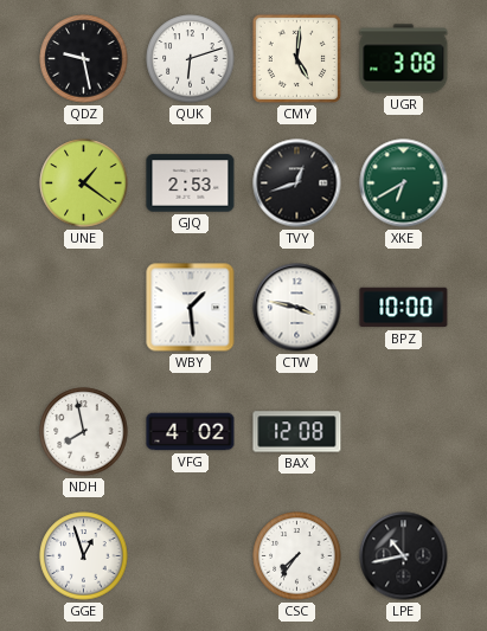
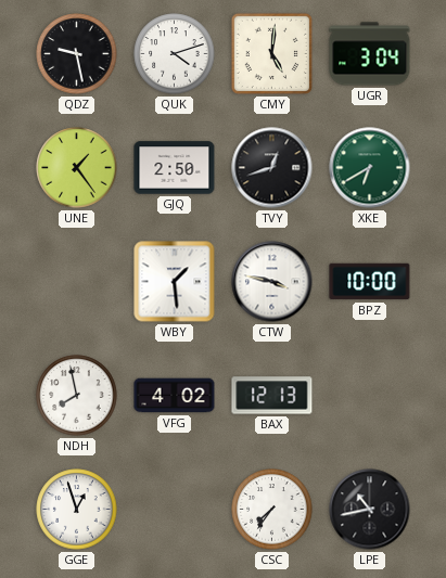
QUK: 6:12 -> 4:12
UGR: 3:08 -> 3:04
UNE: 1:21 -> 1:24
GJQ: 2:53 -> 2:50
BAX: 12:08 -> 12:13
